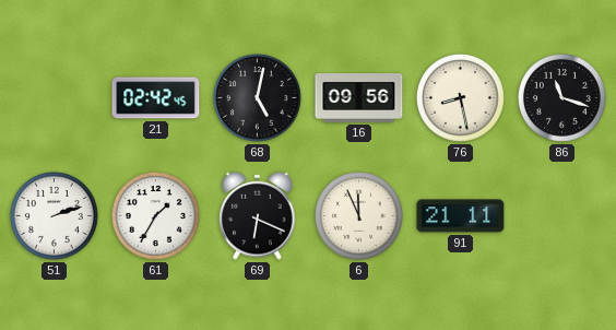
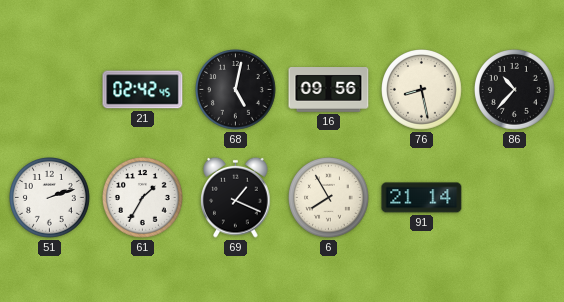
86: 11:18 -> 10:37
69: 6:19 -> 1:19
6: 11:56 -> 7:55
91: 21:11 -> 21:14
